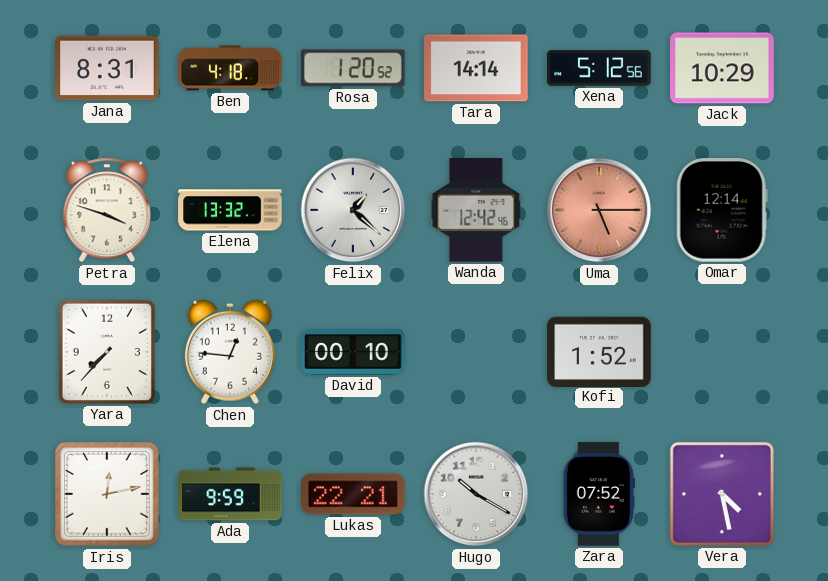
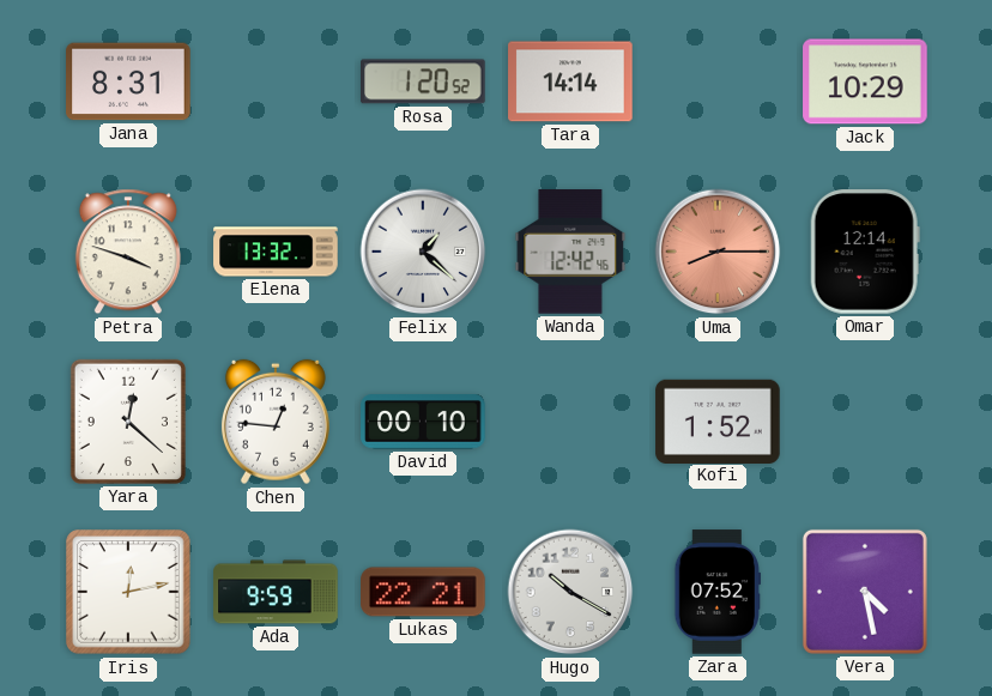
Ben: 4:18 -> none
Xena: 5:12 -> none
Uma: 5:15 -> 8:15
Yara: 7:37 -> 12:22
